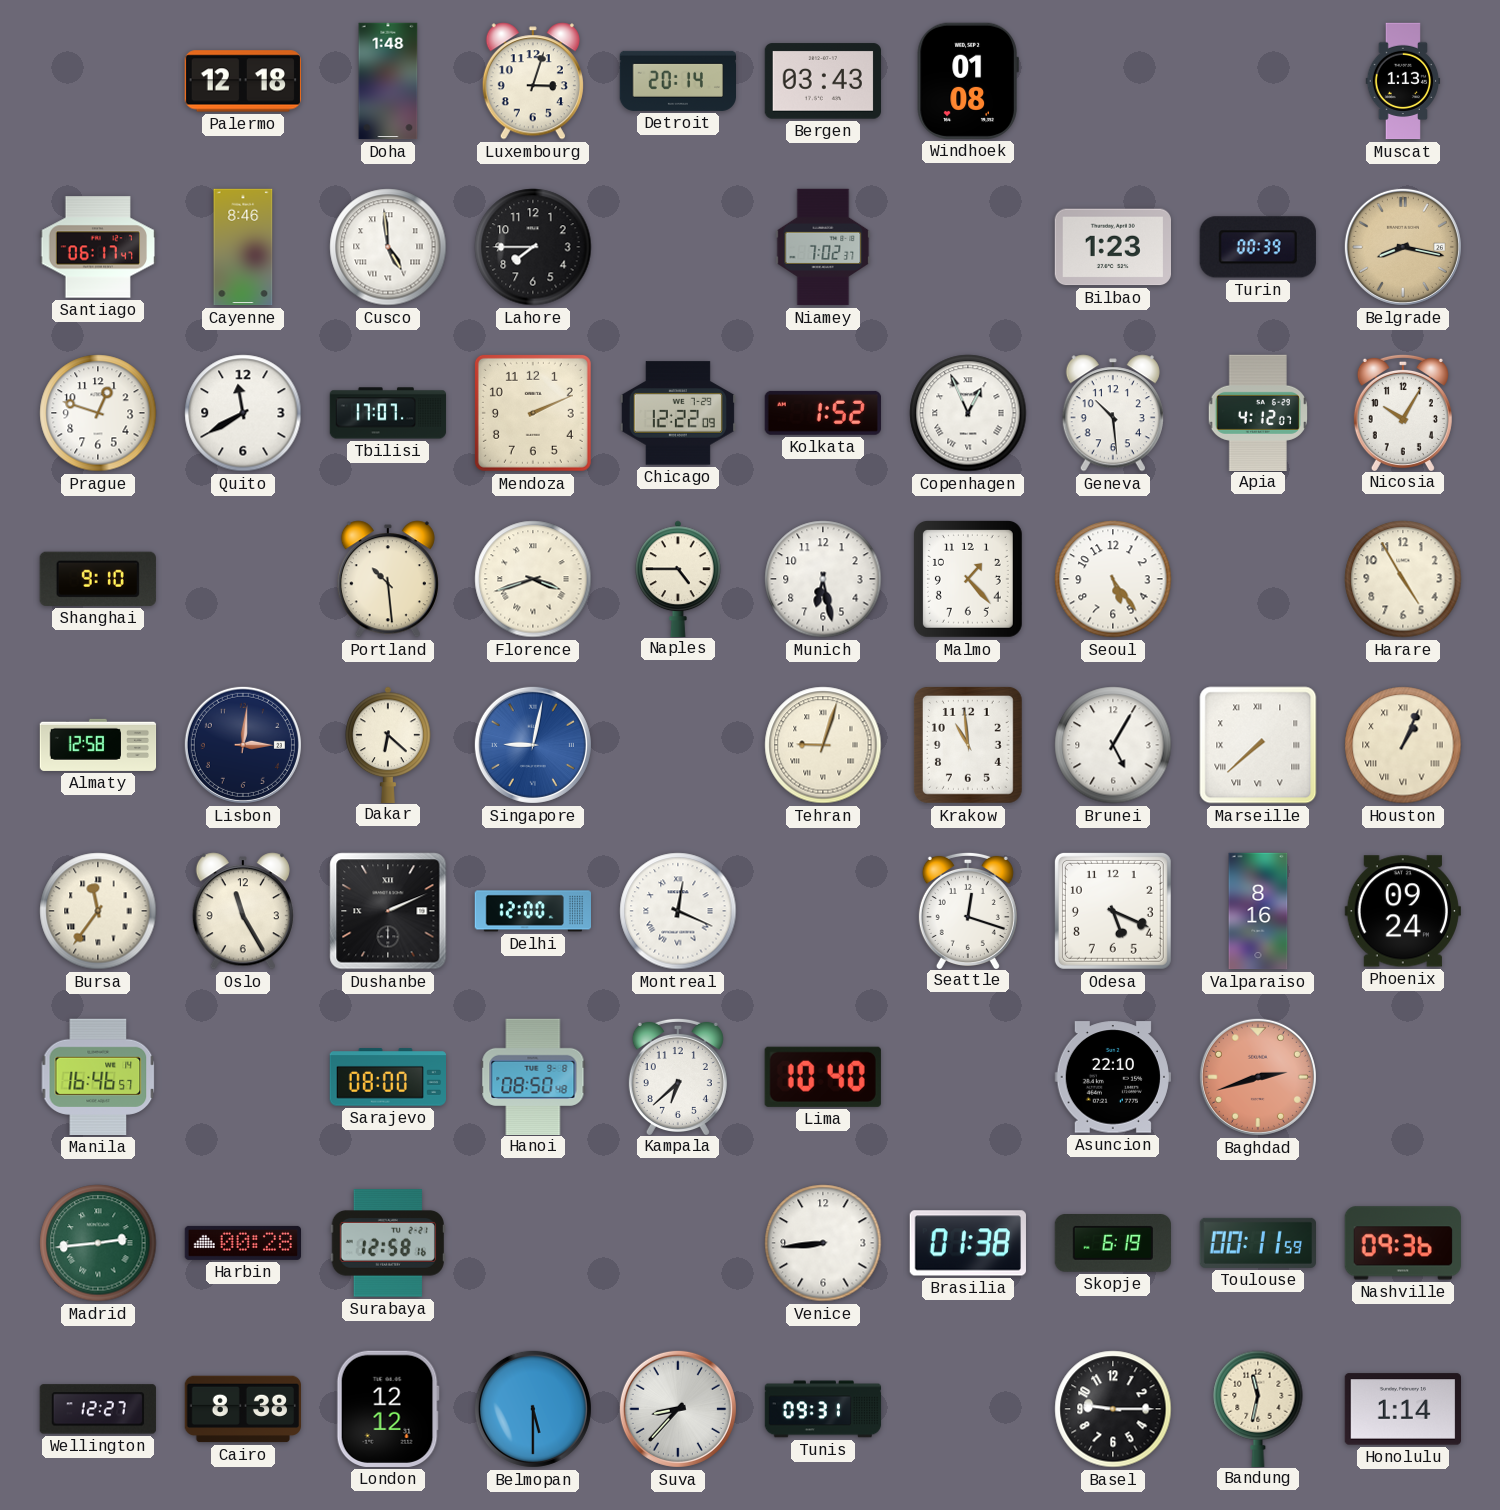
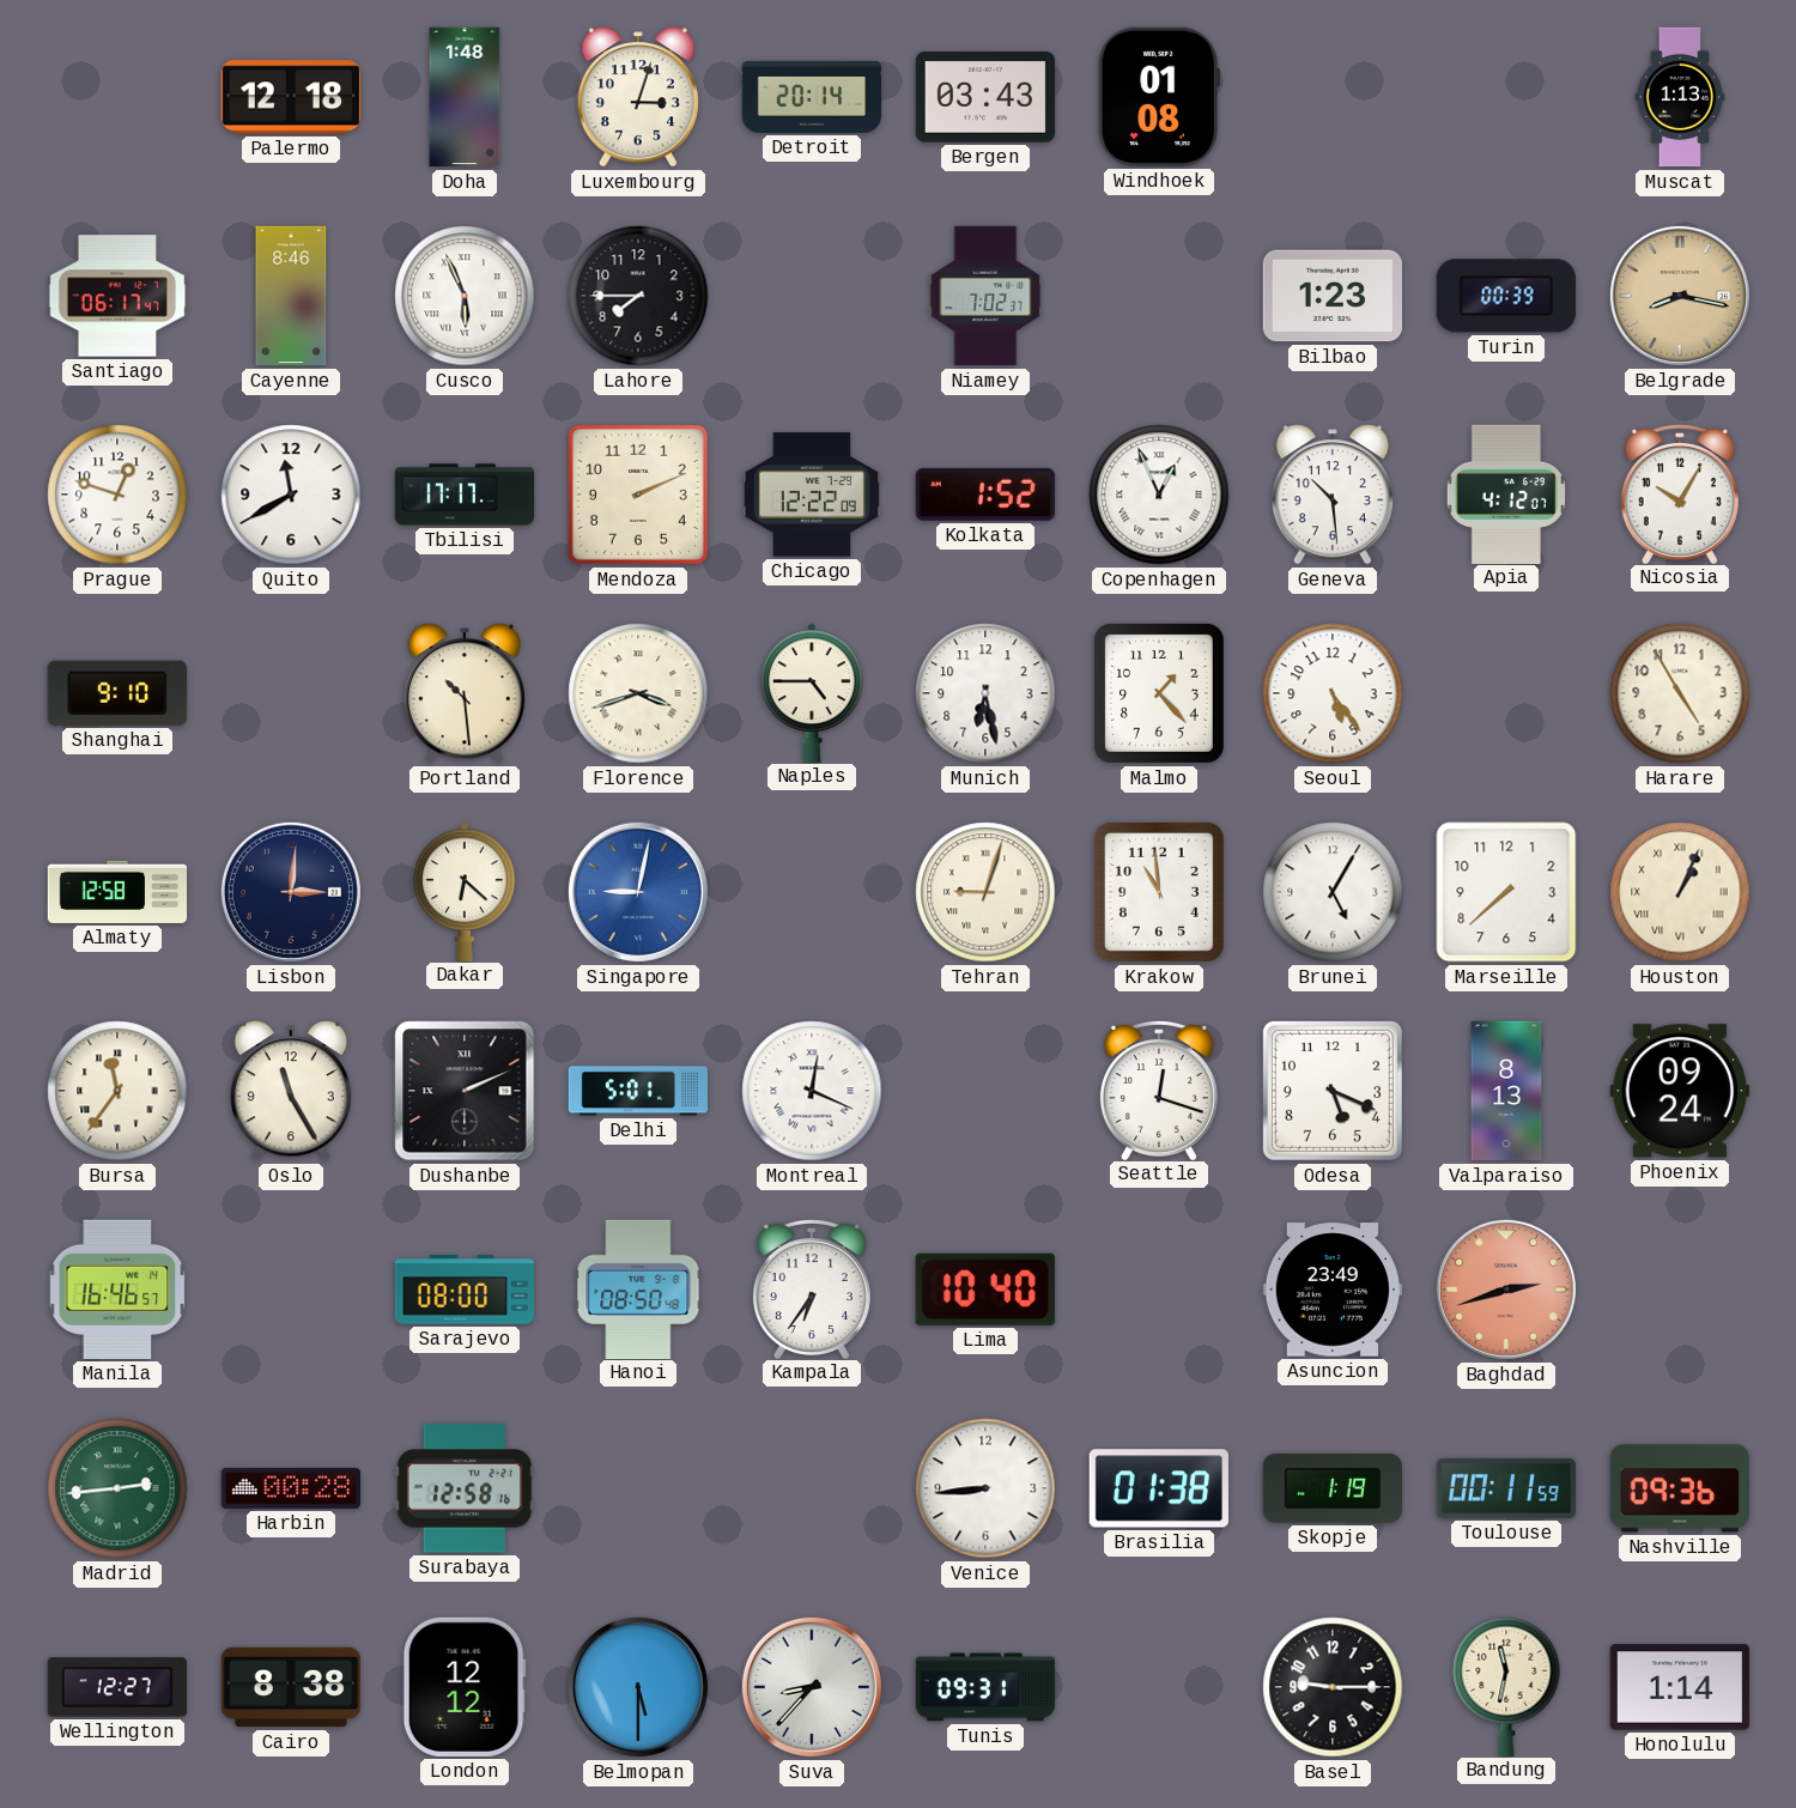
Cusco: 4:59 -> 5:56
Tbilisi: 17:07 -> 17:17
Marseille numerals: Roman -> Arabic
Delhi: 12:00 -> 5:01
Valparaiso: 8:16 -> 8:13
Kampala: 6:38 -> 6:36
Asuncion: 22:10 -> 23:49
Skopje: 6:19 -> 1:19
